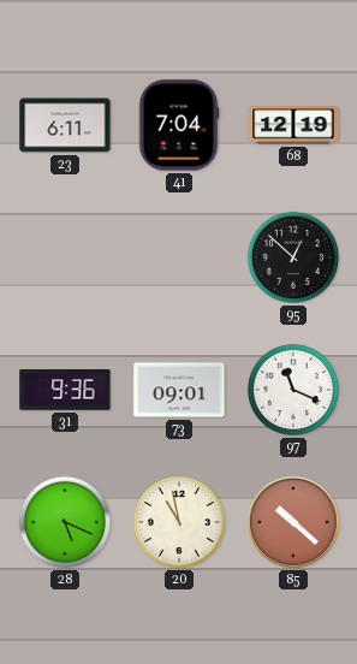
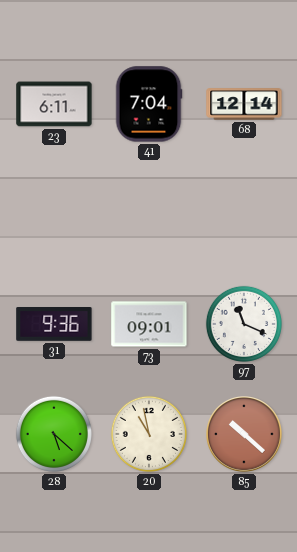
68: 12:19 -> 12:14
95: 12:52 -> none
28: 5:19 -> 5:22
